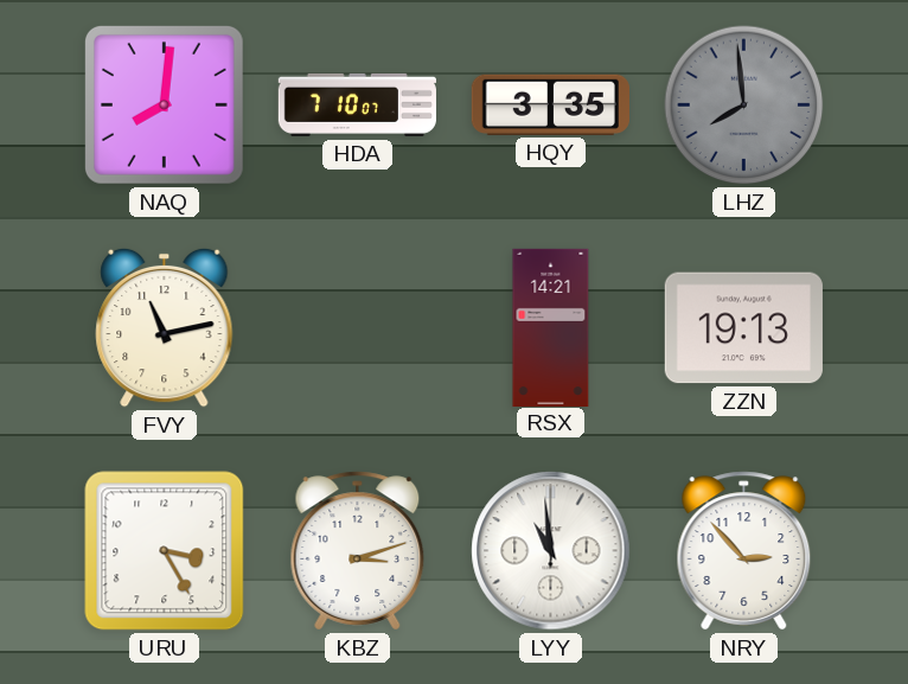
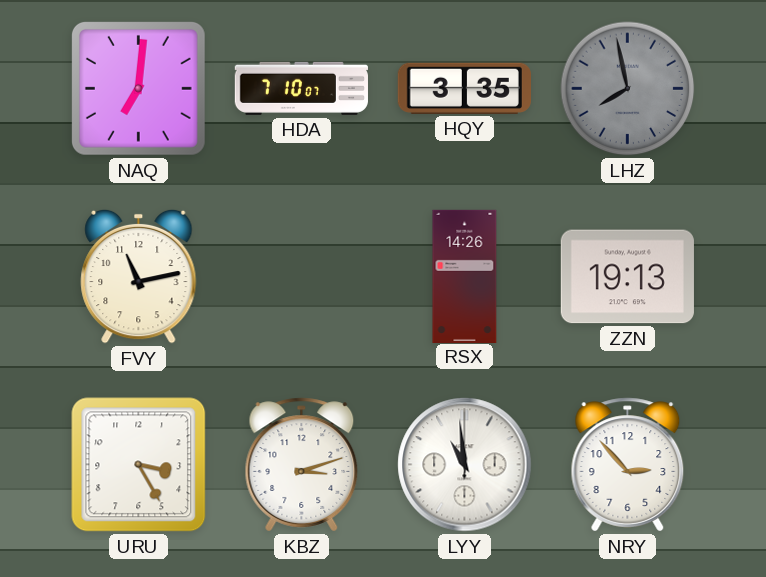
NAQ: 8:01 -> 7:01
LHZ: 7:59 -> 7:58
RSX: 14:21 -> 14:26
